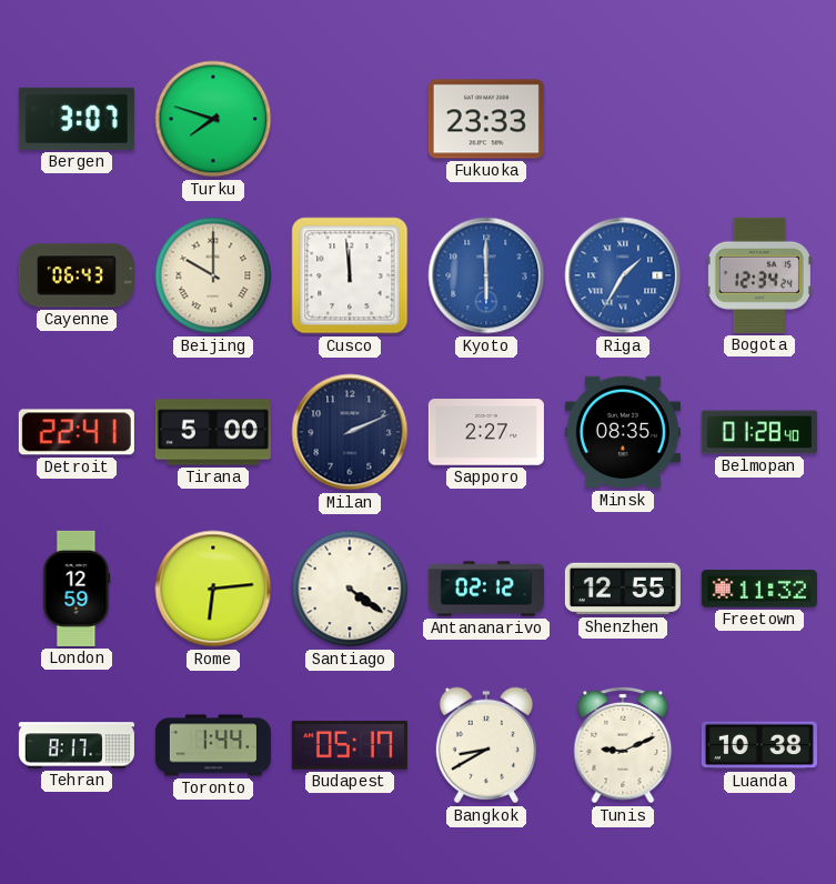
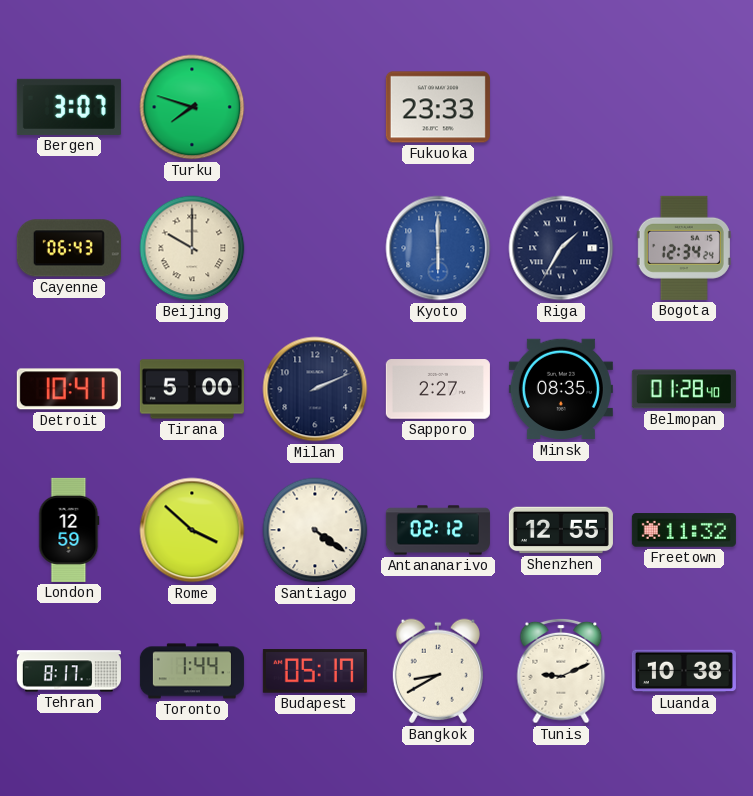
Cusco: 11:59 -> none
Riga dial: blue -> navy
Detroit: 22:41 -> 10:41
Rome: 6:14 -> 3:52
